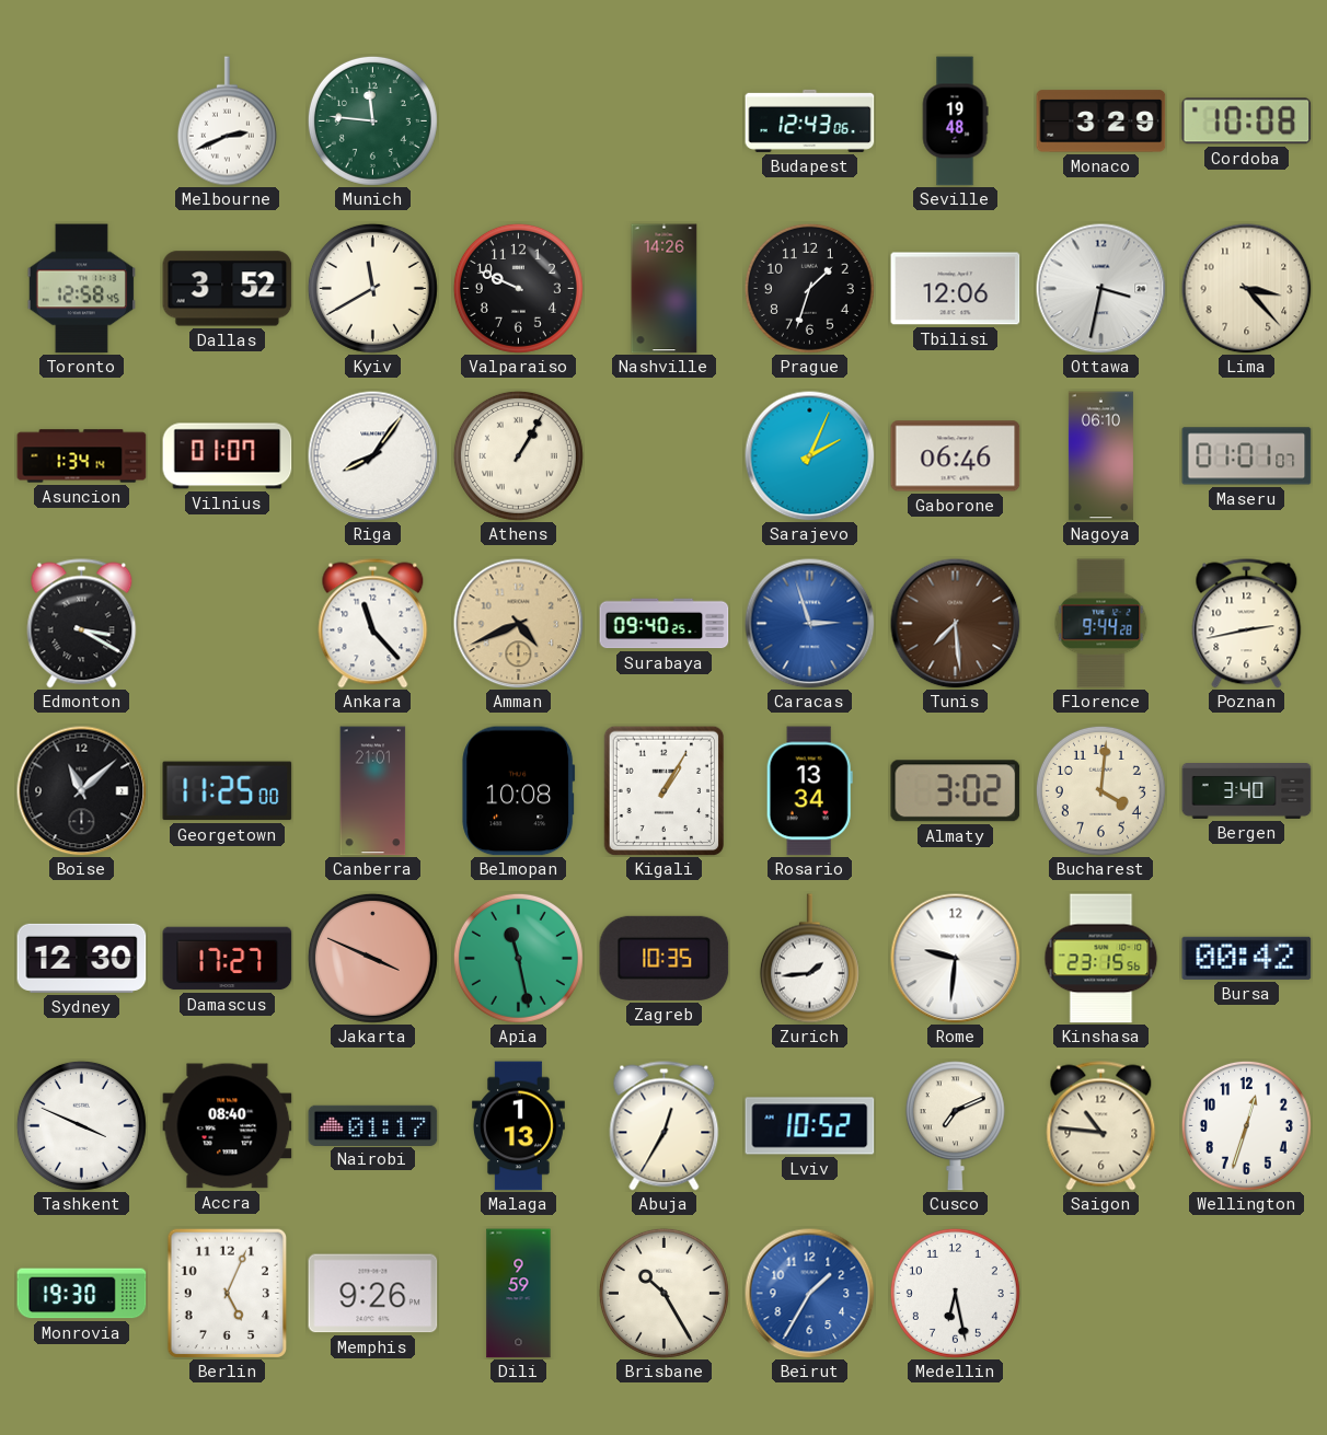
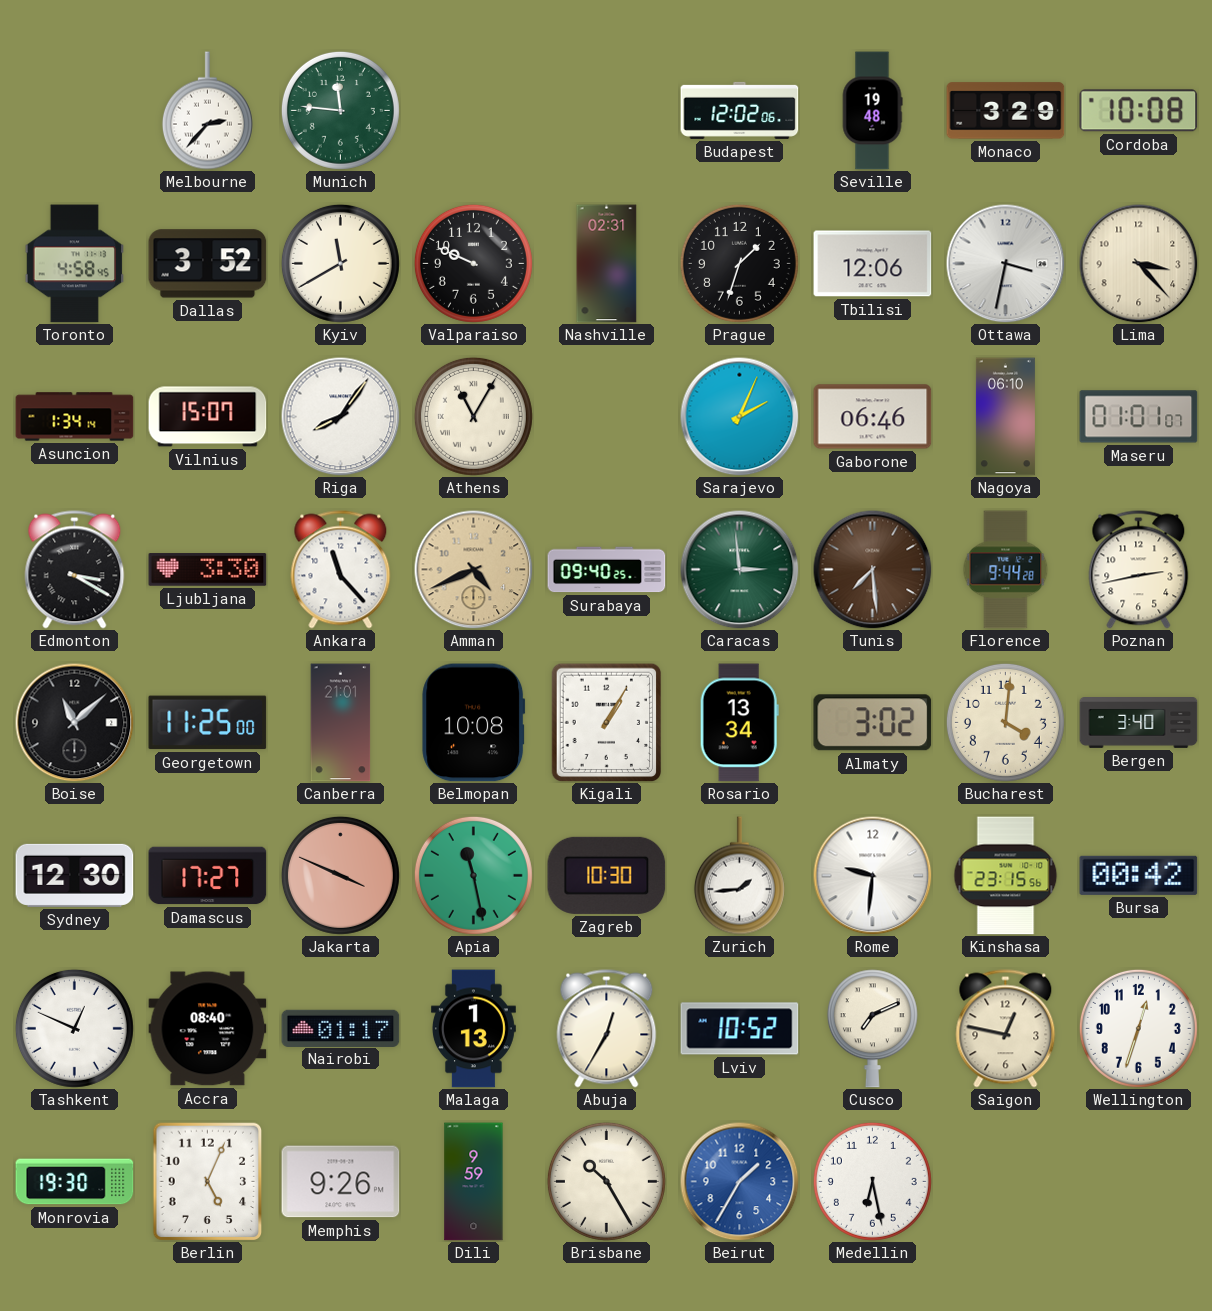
Melbourne: 2:41 -> 2:37
Budapest: 12:43 -> 12:02
Toronto: 12:58 -> 4:58
Nashville: 14:26 -> 02:31
Vilnius: 01:07 -> 15:07
Athens: 1:05 -> 11:05
Ljubljana: none -> 3:30
Caracas: 2:57 -> 2:59
Caracas dial: blue -> green
Zagreb: 10:35 -> 10:30
Tashkent: 3:49 -> 12:49
Saigon: 10:46 -> 12:47
